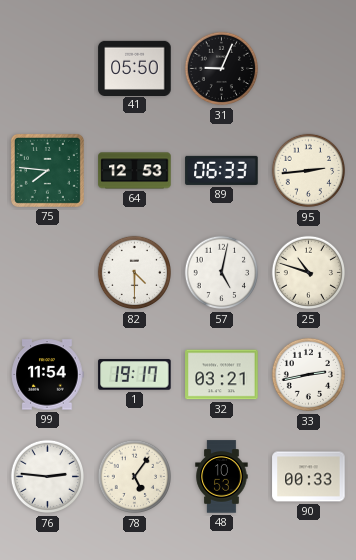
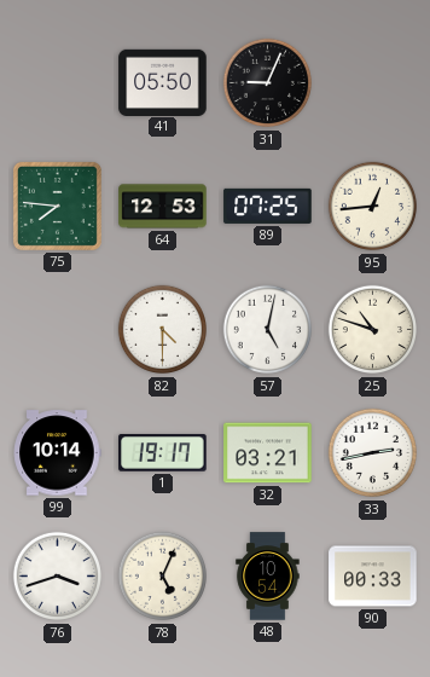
89: 06:33 -> 07:25
95: 2:44 -> 12:44
99: 11:54 -> 10:14
76: 2:46 -> 3:42
78: 5:06 -> 5:04
48: 10:53 -> 10:54
